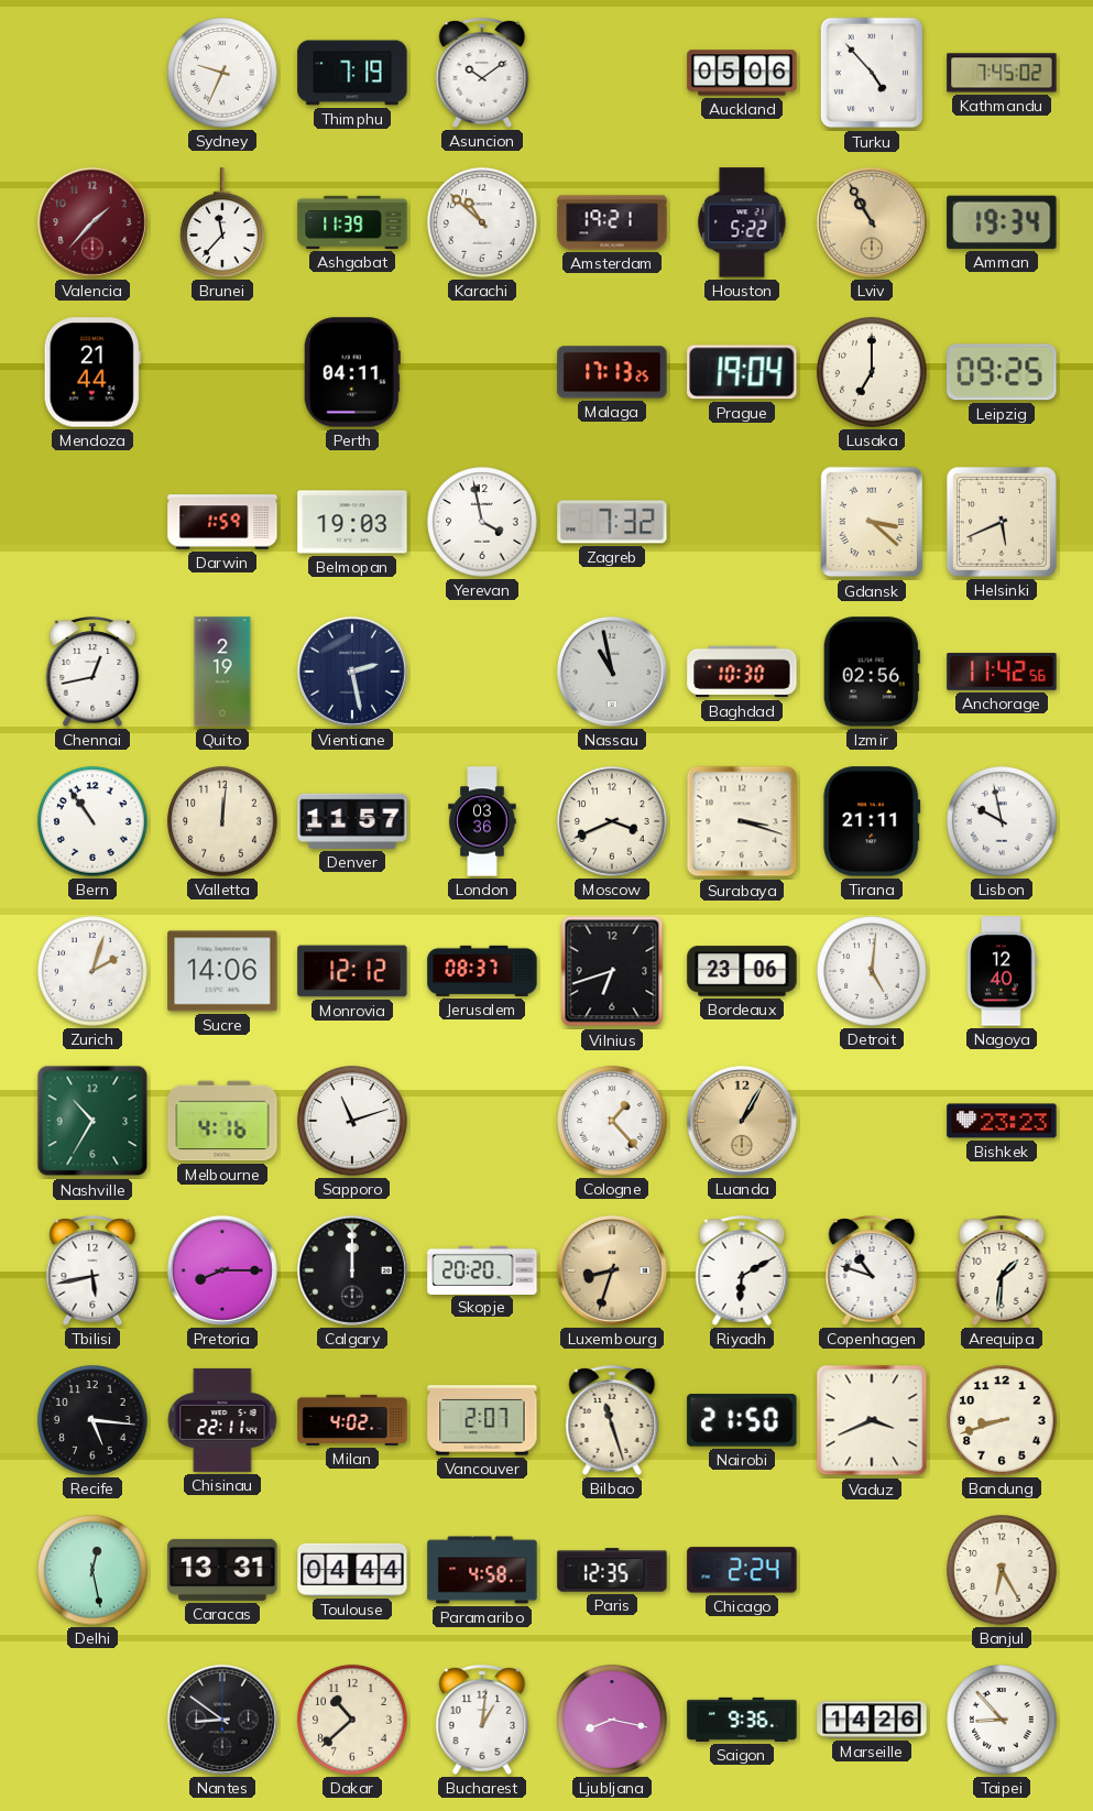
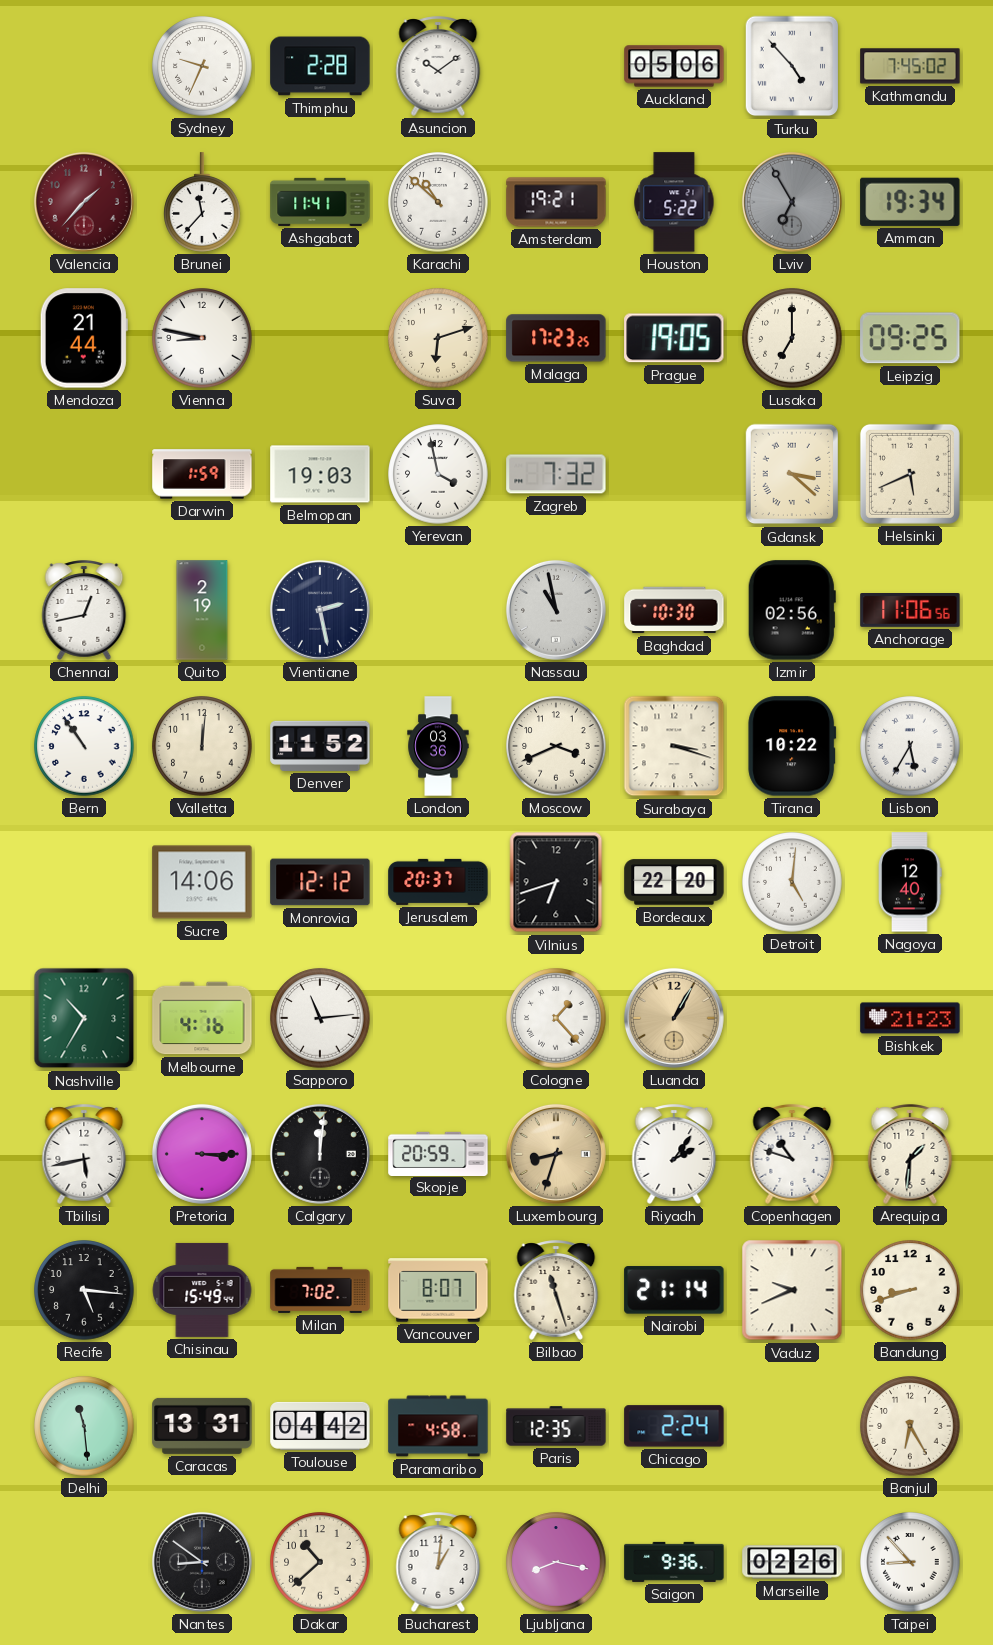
Thimphu: 7:19 -> 2:28
Ashgabat: 11:39 -> 11:41
Lviv: 10:55 -> 6:55
Lviv dial: champagne -> grey
Vienna: none -> 8:47
Perth: 04:11 -> none
Suva: none -> 6:12
Malaga: 17:13 -> 17:23
Prague: 19:04 -> 19:05
Anchorage: 11:42 -> 11:06
Denver: 11:57 -> 11:52
Tirana: 21:11 -> 10:22
Lisbon: 9:58 -> 5:35
Zurich: 2:03 -> none
Jerusalem: 08:37 -> 20:37
Bordeaux: 23:06 -> 22:20
Sapporo: 11:12 -> 11:14
Bishkek: 23:23 -> 21:23
Pretoria: 8:15 -> 3:15
Calgary: 12:00 -> 12:01
Skopje: 20:20 -> 20:59
Riyadh: 6:10 -> 2:06
Chisinau: 22:11 -> 15:49
Milan: 4:02 -> 7:02
Vancouver: 2:07 -> 8:07
Nairobi: 21:50 -> 21:14
Vaduz: 3:41 -> 9:41
Delhi: 12:28 -> 11:29
Toulouse: 04:44 -> 04:42
Marseille: 14:26 -> 02:26
